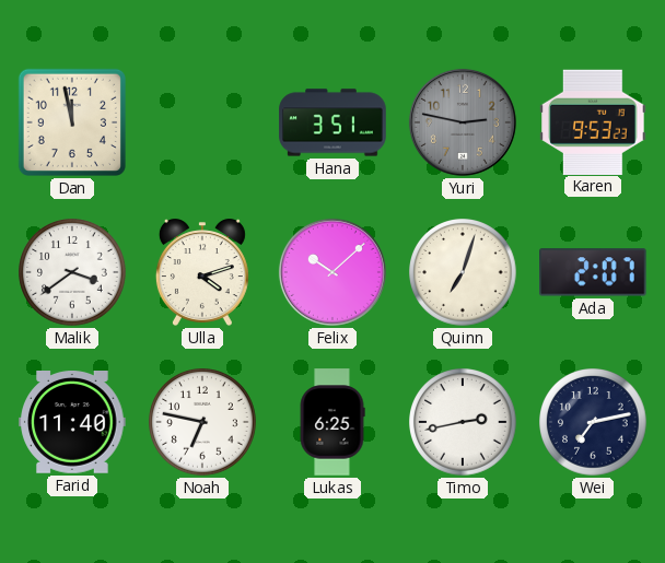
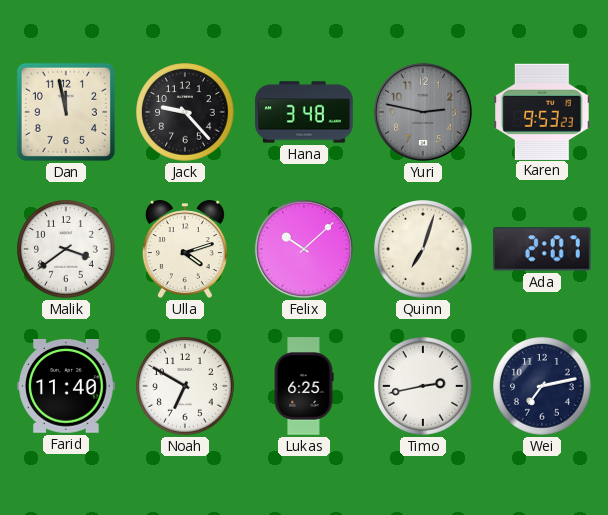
Jack: none -> 9:23
Hana: 3:51 -> 3:48
Noah: 6:47 -> 6:50
